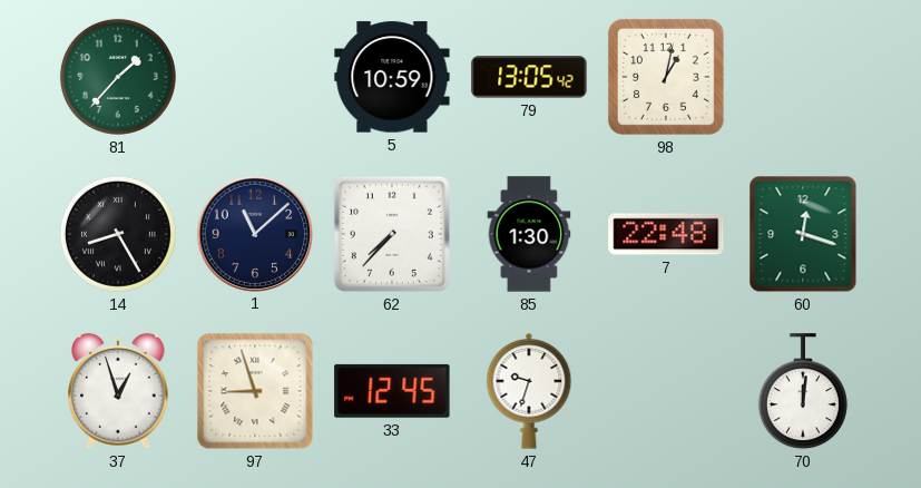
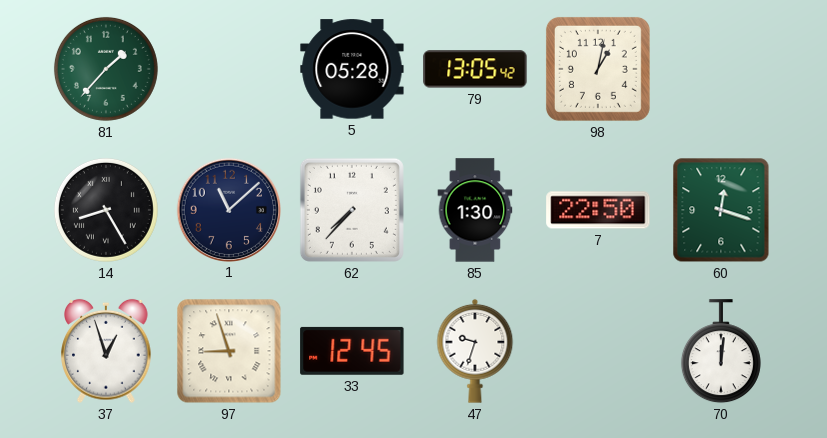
5: 10:59 -> 05:28
7: 22:48 -> 22:50
